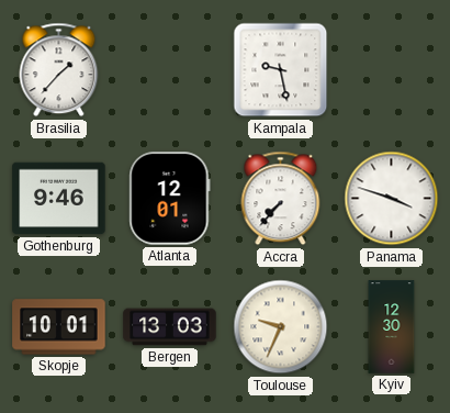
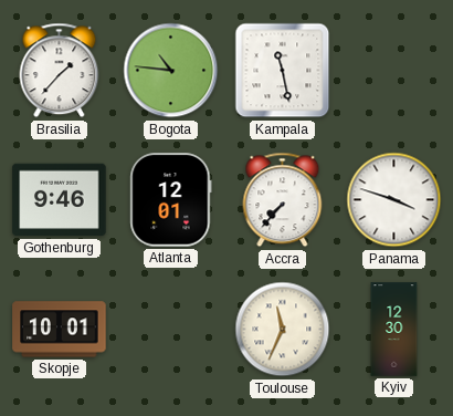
Bogota: none -> 10:46
Kampala: 9:28 -> 11:28
Bergen: 13:03 -> none
Toulouse: 9:34 -> 11:34
